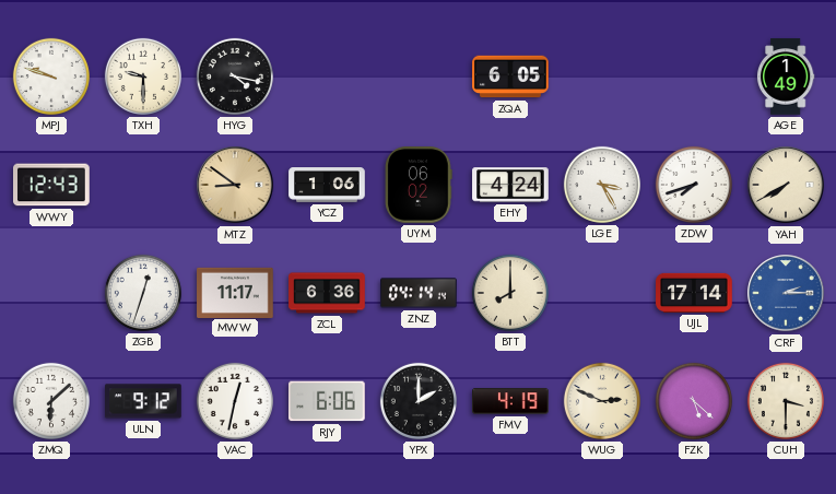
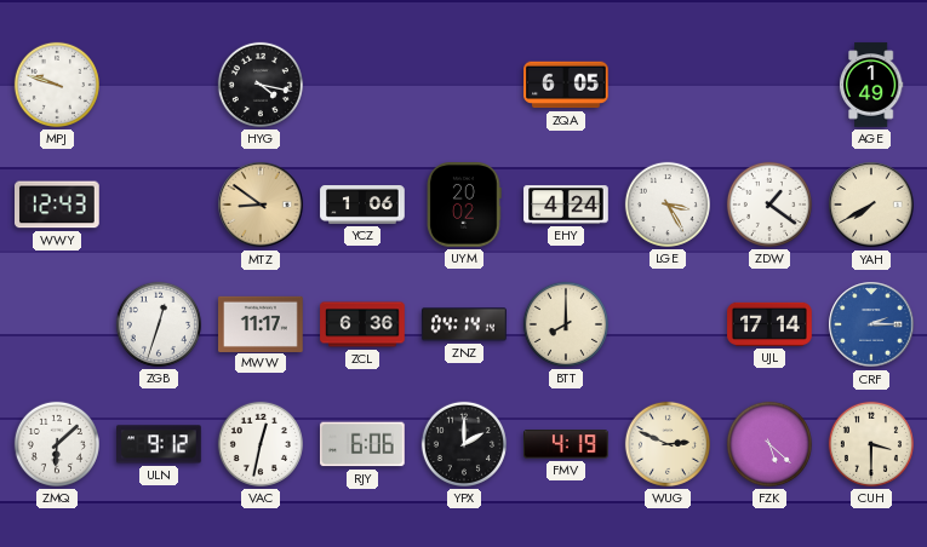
TXH: 9:30 -> none
UYM: 06:02 -> 20:02
ZDW: 7:42 -> 1:21
